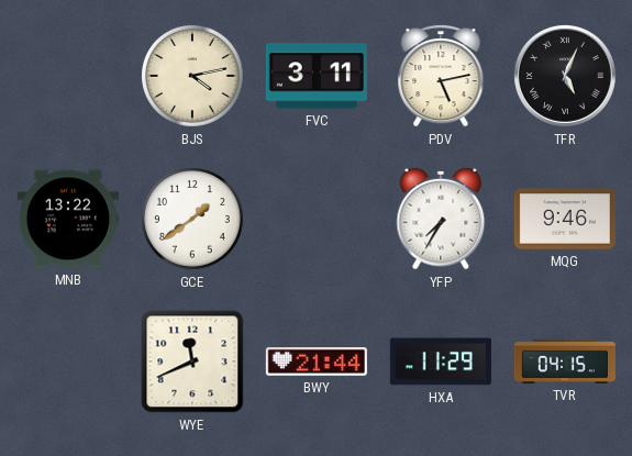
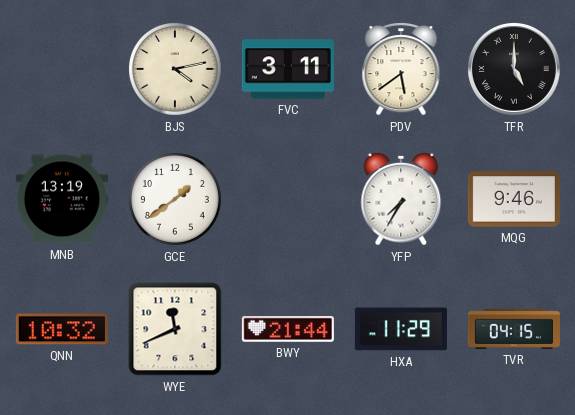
PDV: 5:13 -> 5:39
TFR: 5:04 -> 5:00
MNB: 13:22 -> 13:19
QNN: none -> 10:32
